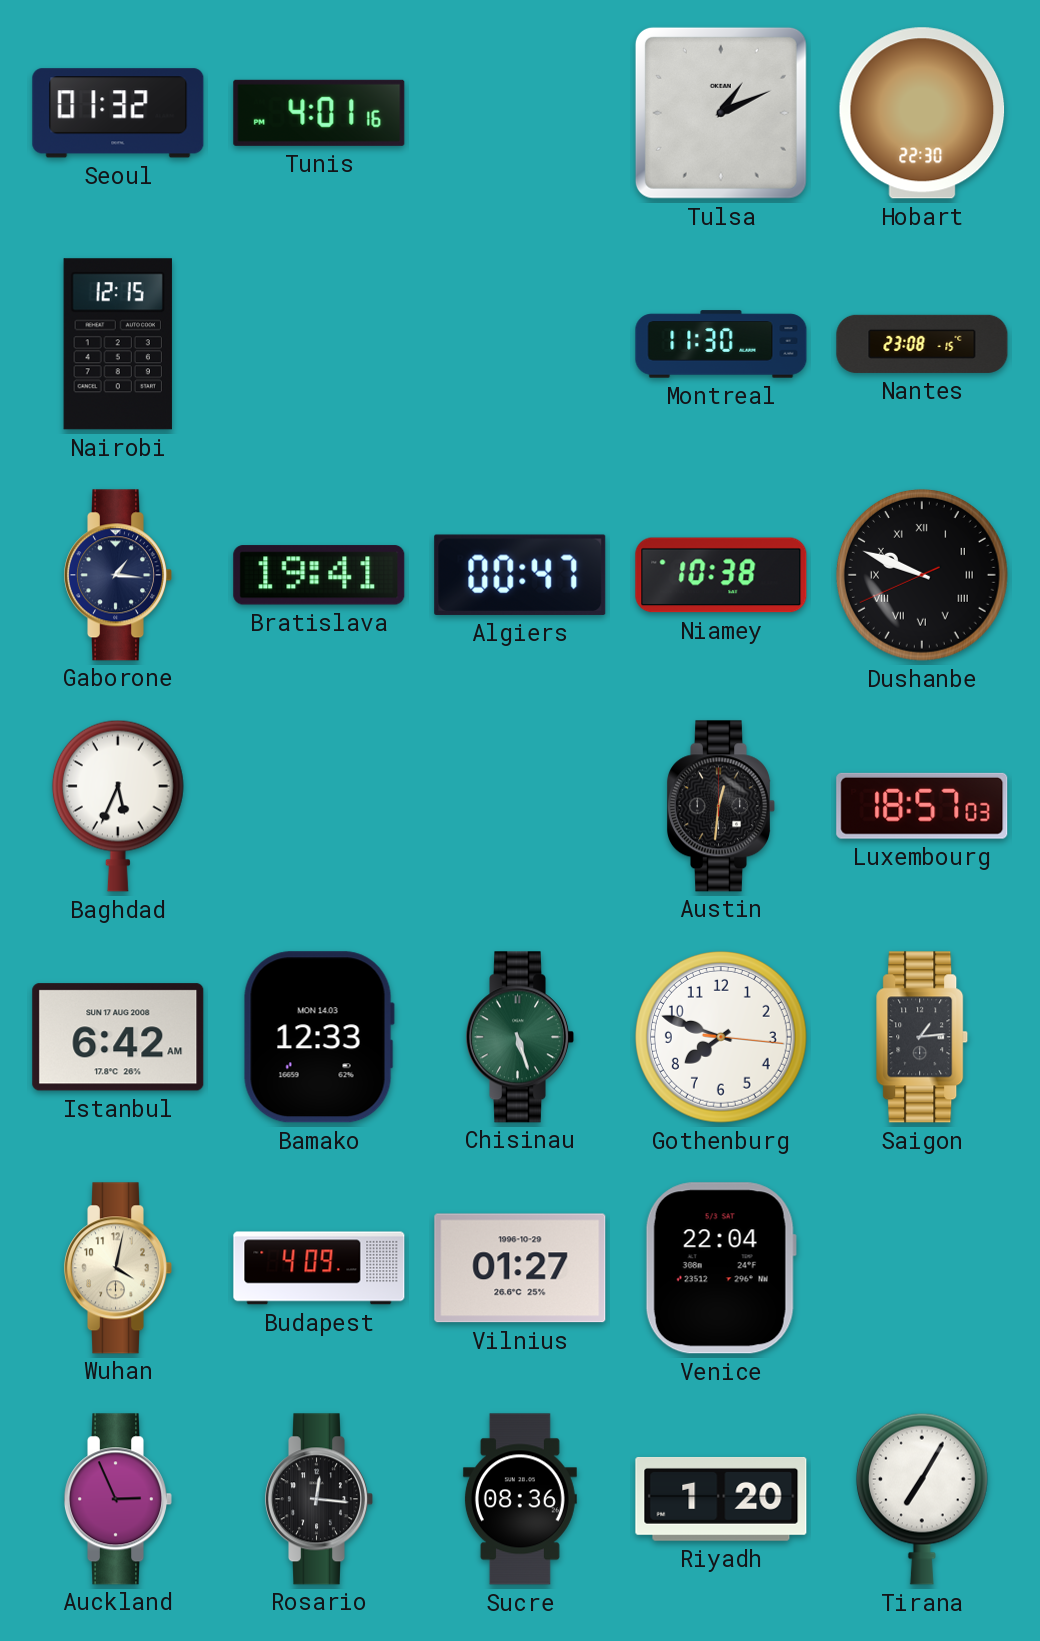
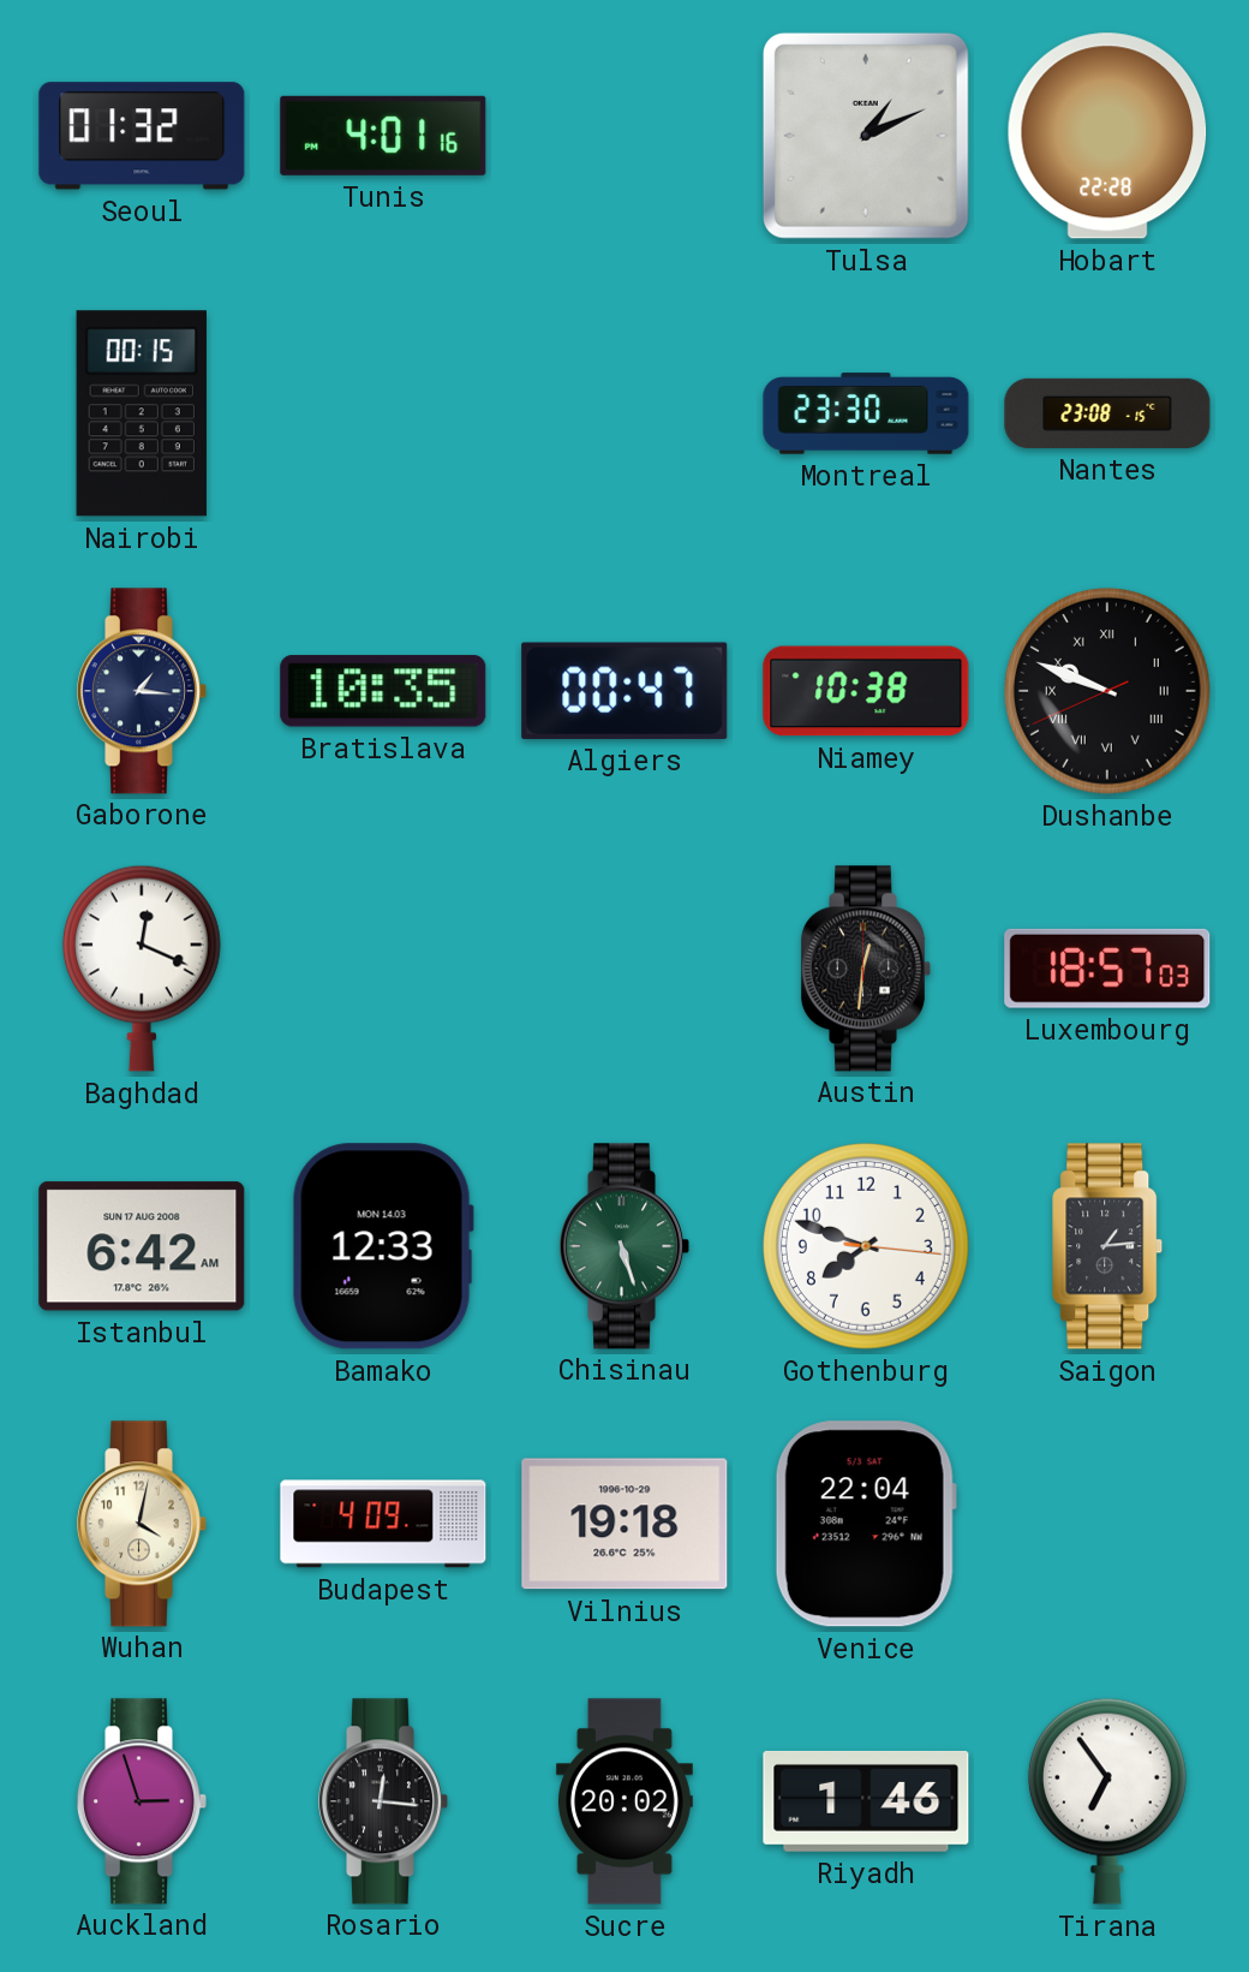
Hobart: 22:30 -> 22:28
Nairobi: 12:15 -> 00:15
Montreal: 11:30 -> 23:30
Bratislava: 19:41 -> 10:35
Baghdad: 5:34 -> 12:19
Vilnius: 01:27 -> 19:18
Auckland: 2:56 -> 2:57
Sucre: 08:36 -> 20:02
Riyadh: 1:20 -> 1:46
Tirana: 7:05 -> 6:54
